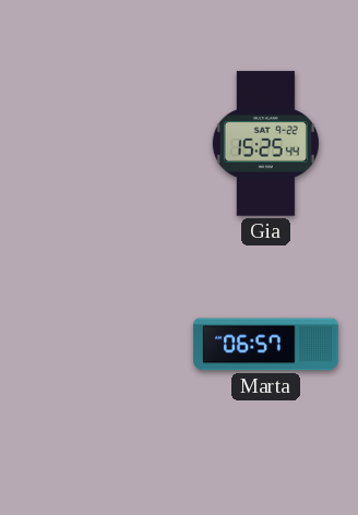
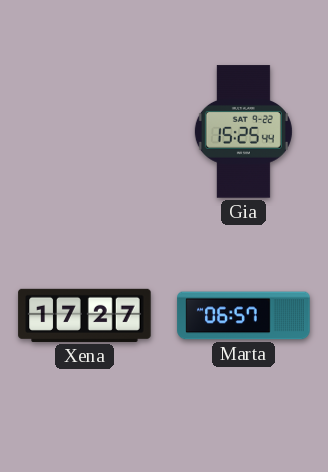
Xena: none -> 17:27
